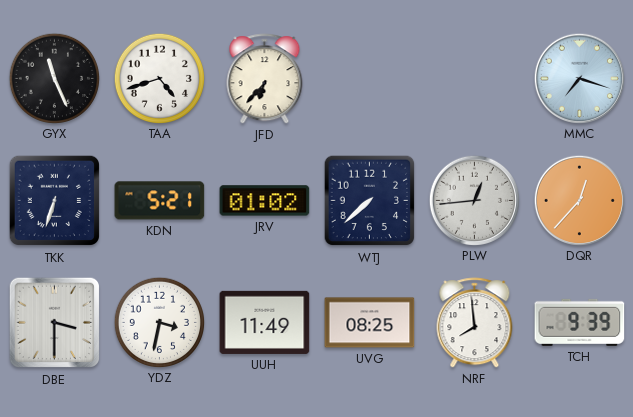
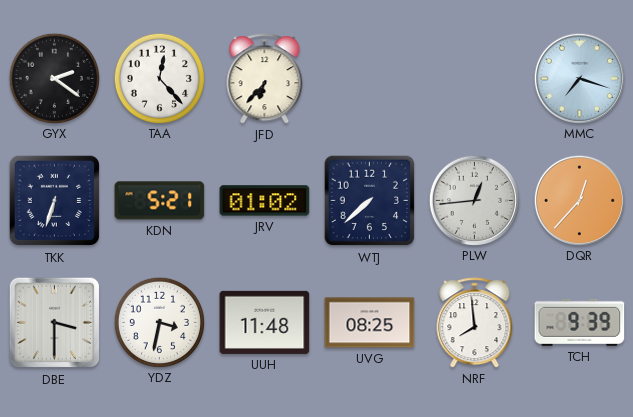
GYX: 11:26 -> 2:21
TAA: 4:42 -> 12:23
UUH: 11:49 -> 11:48
